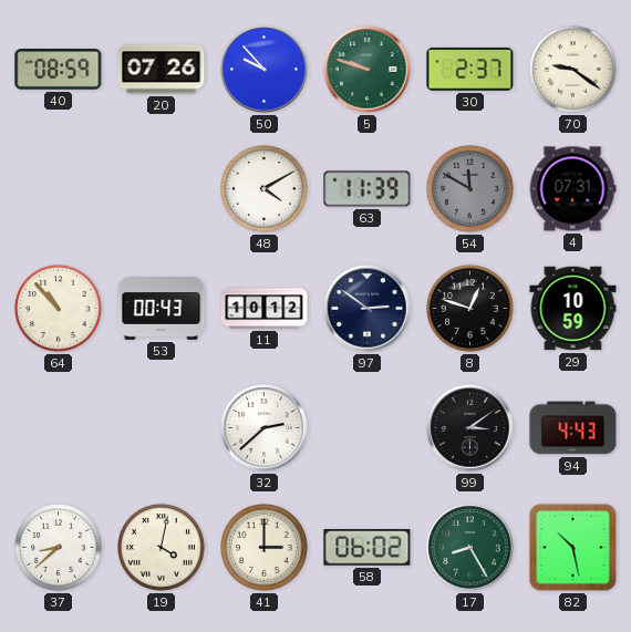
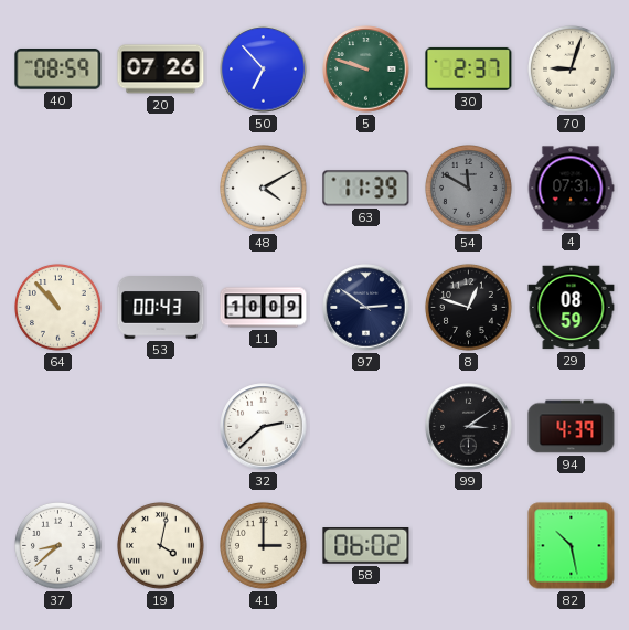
50: 9:53 -> 6:53
70: 9:21 -> 9:03
11: 10:12 -> 10:09
29: 10:59 -> 08:59
94: 4:43 -> 4:39
17: 8:25 -> none
